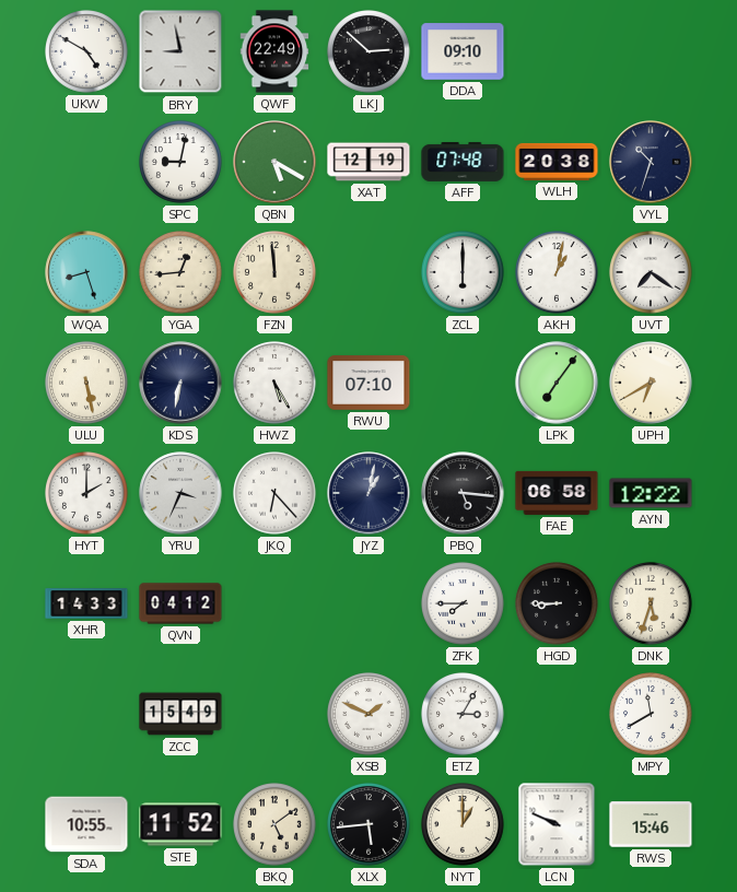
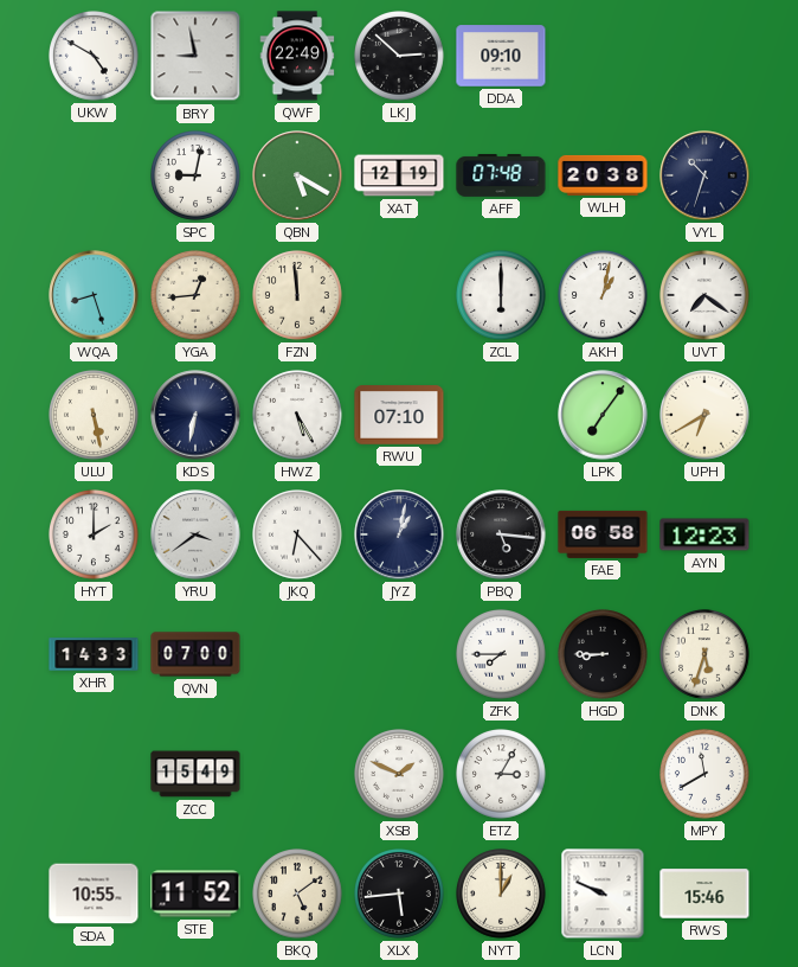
YRU: 3:34 -> 3:39
AYN: 12:22 -> 12:23
QVN: 04:12 -> 07:00
